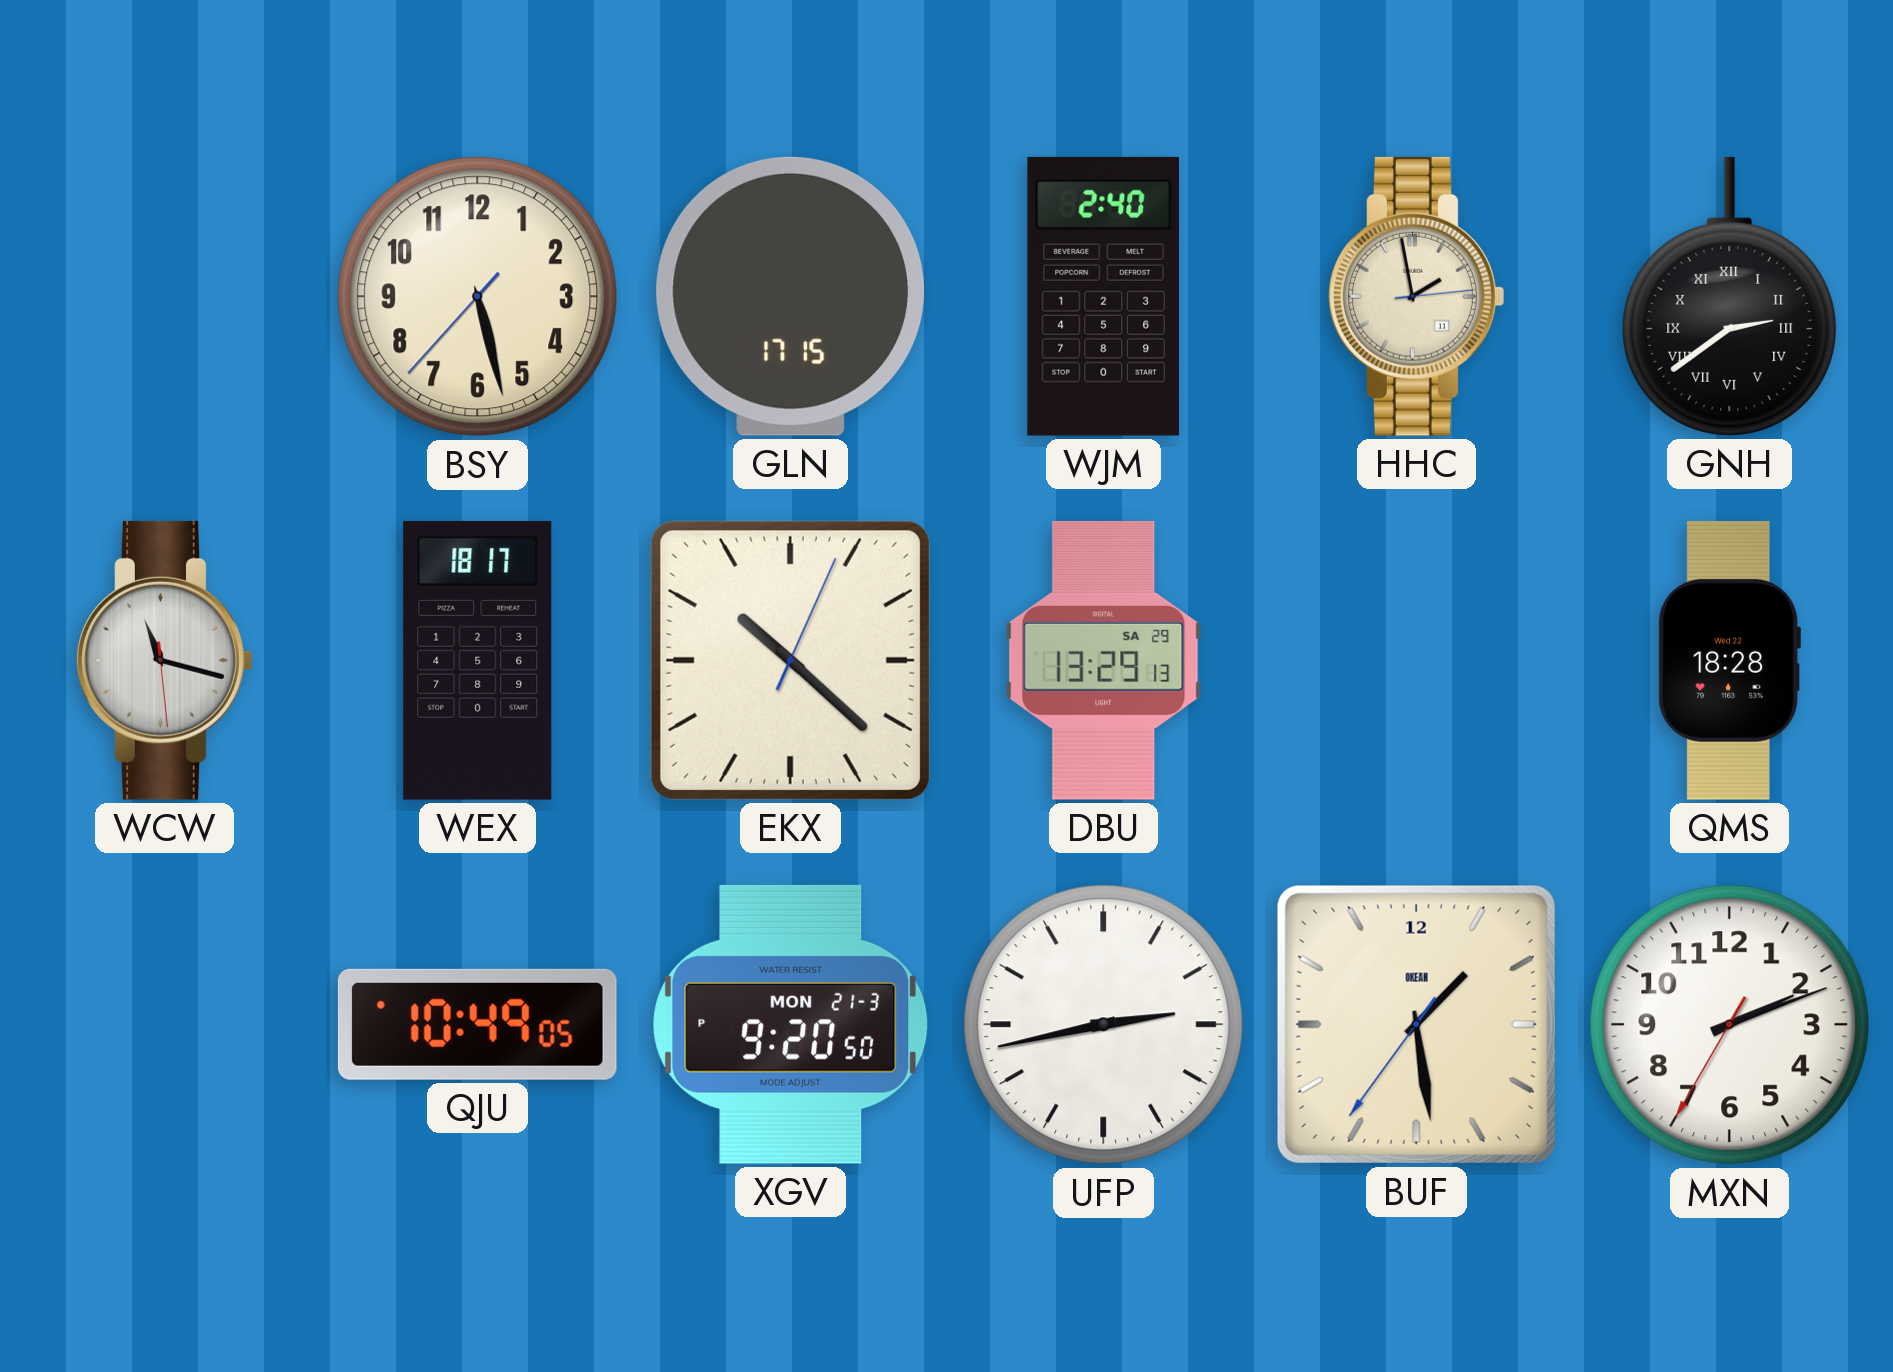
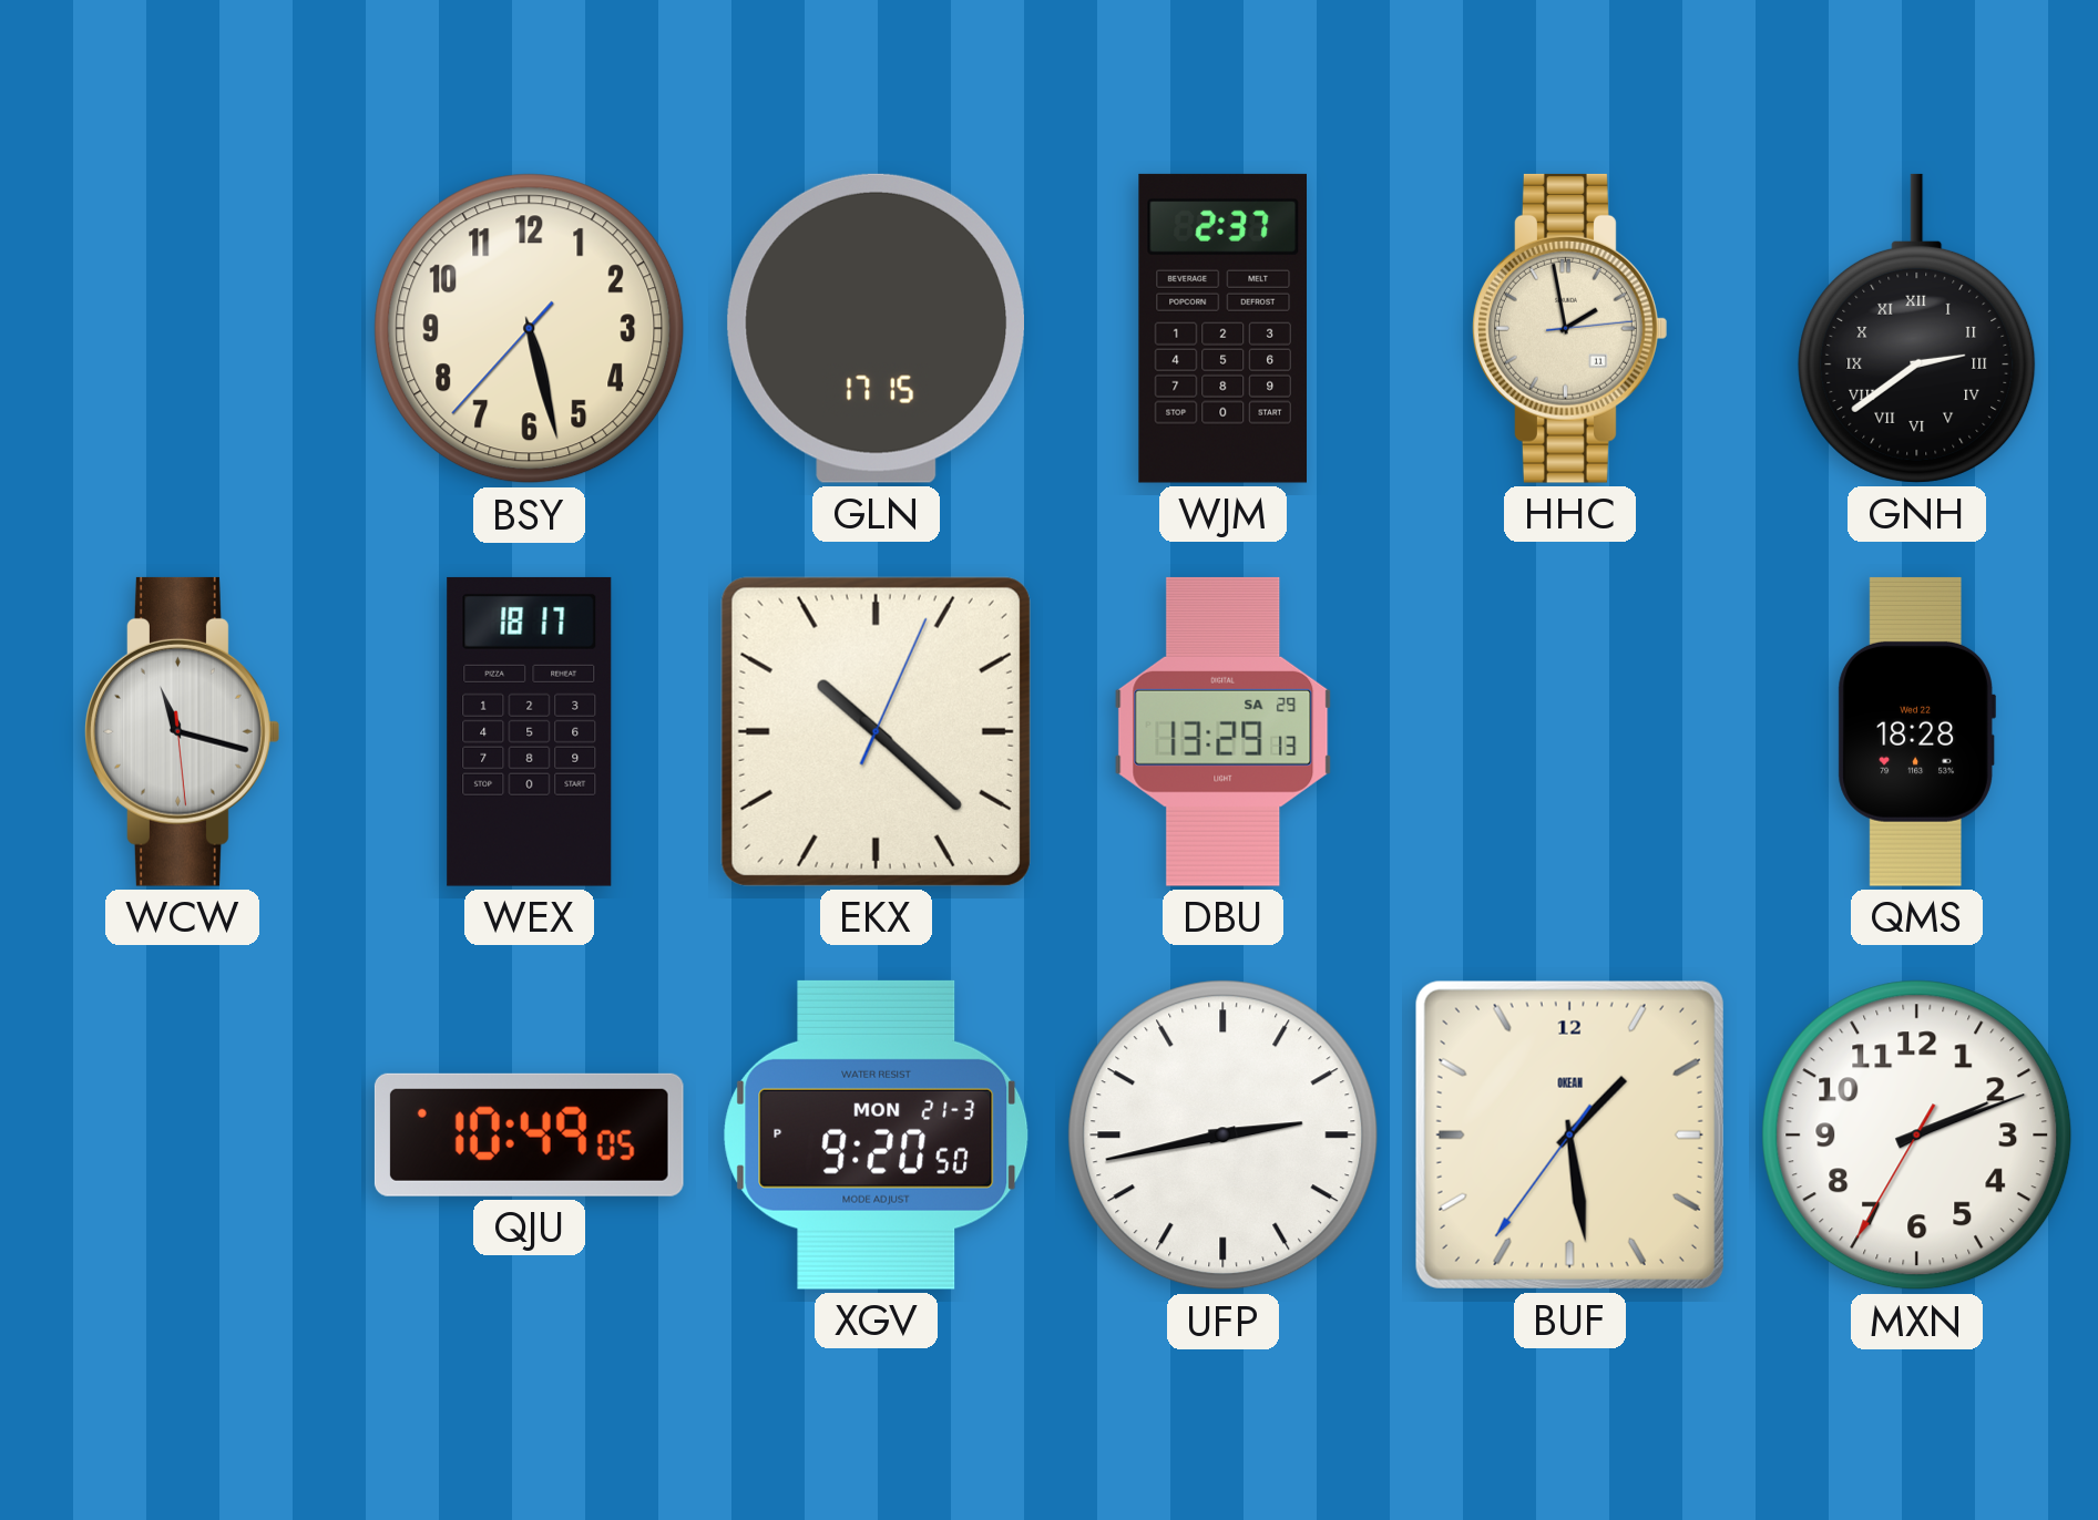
WJM: 2:40 -> 2:37
